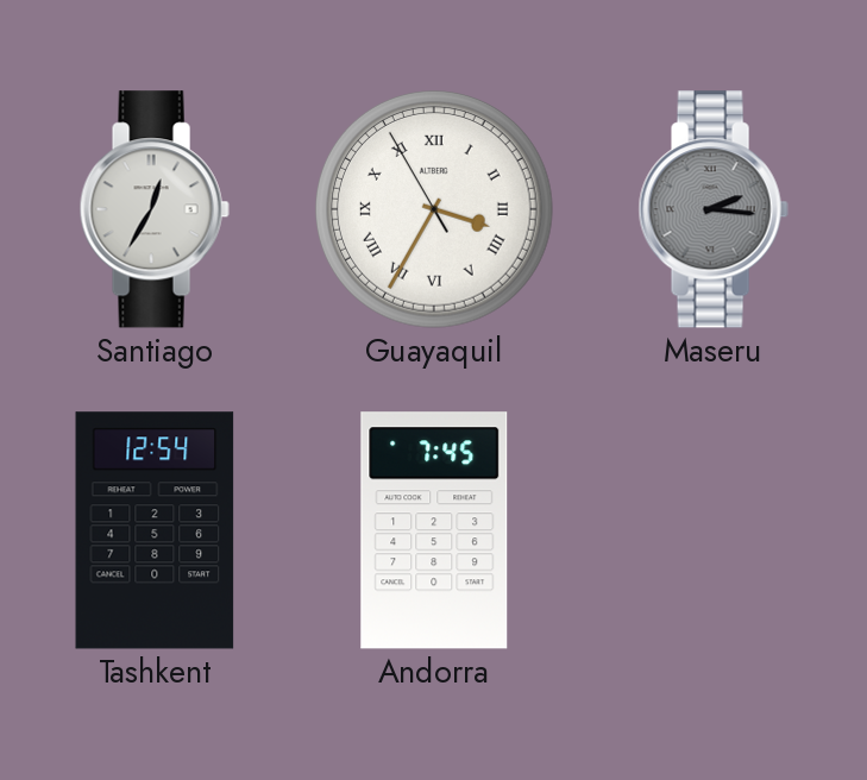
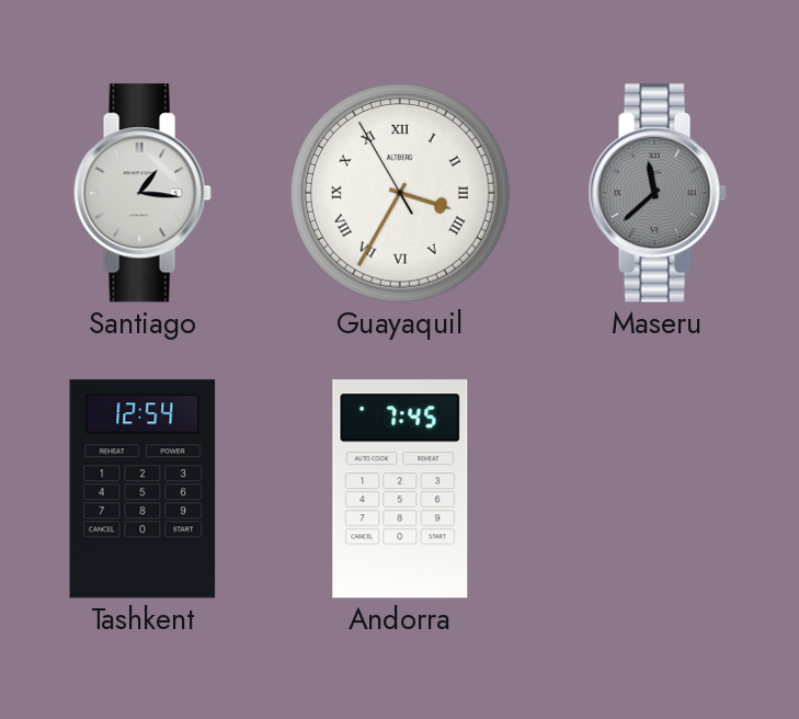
Santiago: 12:35 -> 1:16
Maseru: 2:16 -> 11:38
